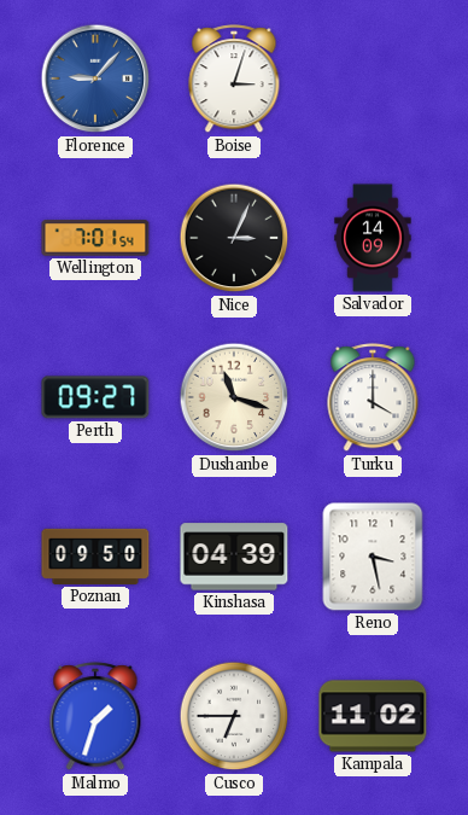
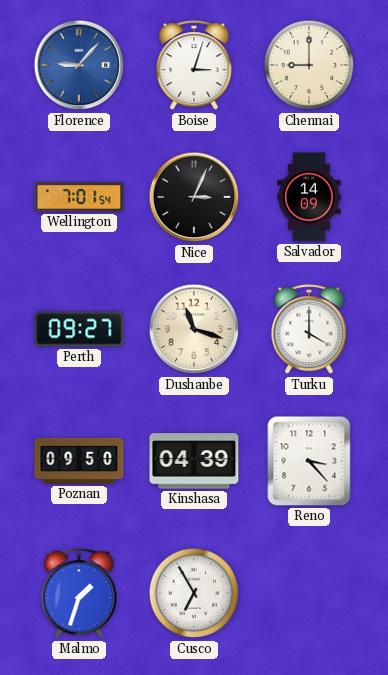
Chennai: none -> 9:00
Reno: 3:28 -> 3:23
Cusco: 6:45 -> 6:55
Kampala: 11:02 -> none
